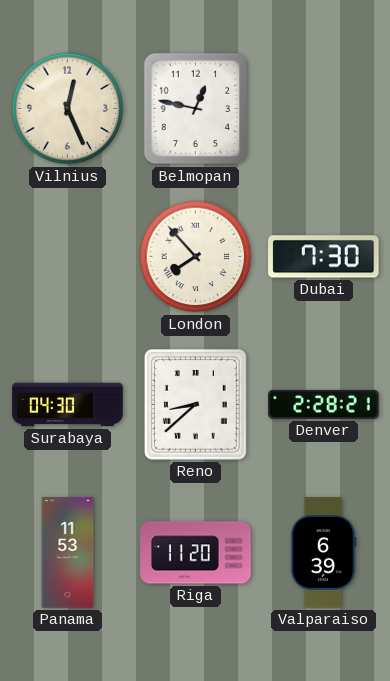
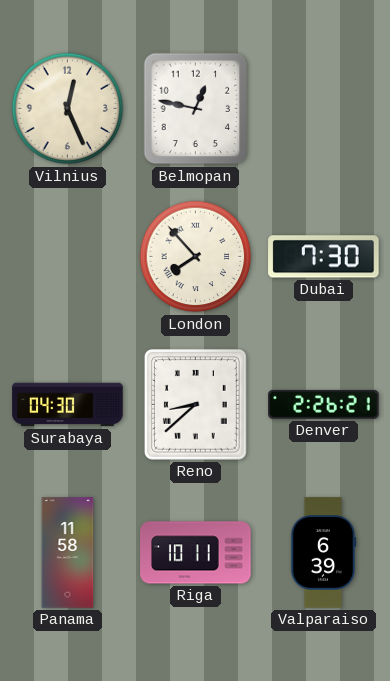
Denver: 2:28 -> 2:26
Panama: 11:53 -> 11:58
Riga: 11:20 -> 10:11
